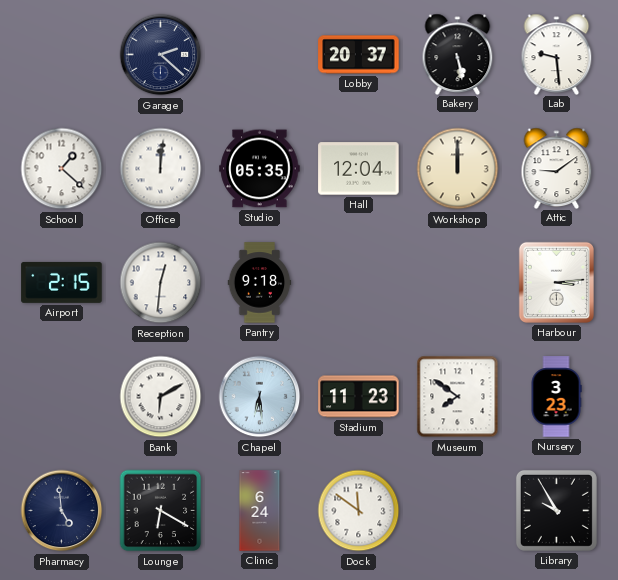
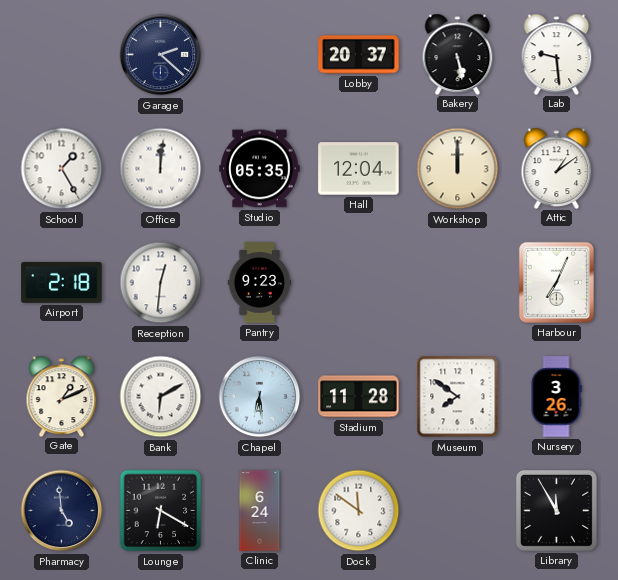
School: 1:22 -> 1:25
Attic: 9:09 -> 1:09
Airport: 2:15 -> 2:18
Pantry: 9:18 -> 9:23
Harbour: 3:14 -> 7:04
Gate: none -> 1:11
Stadium: 11:23 -> 11:28
Nursery: 3:23 -> 3:26
Library: 9:55 -> 11:55
